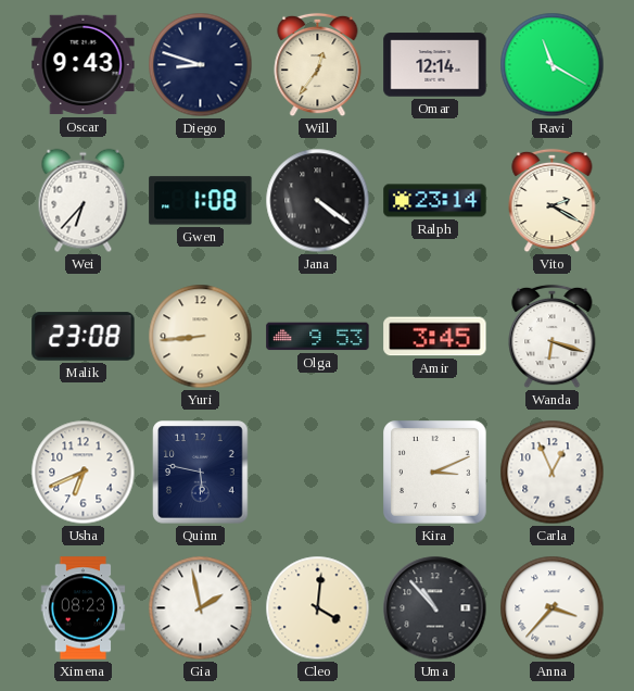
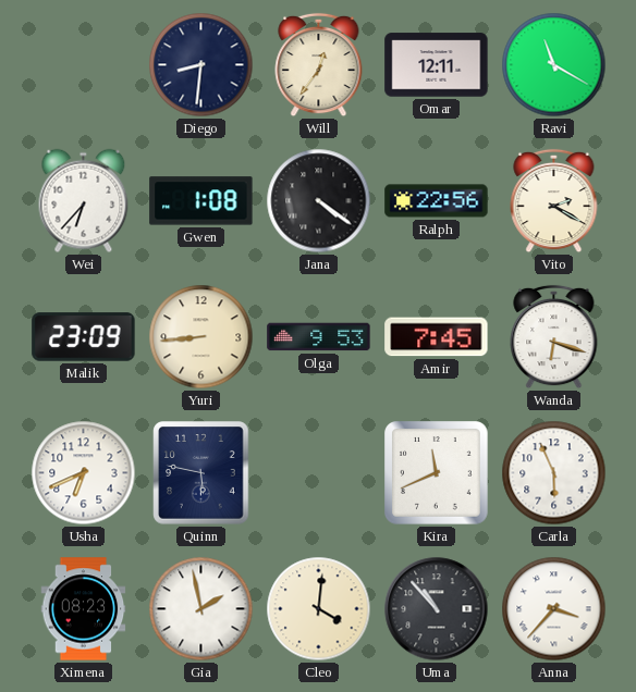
Oscar: 9:43 -> none
Diego: 8:48 -> 8:31
Omar: 12:14 -> 12:11
Ralph: 23:14 -> 22:56
Malik: 23:08 -> 23:09
Amir: 3:45 -> 7:45
Kira: 3:11 -> 11:41
Carla: 12:56 -> 5:56
